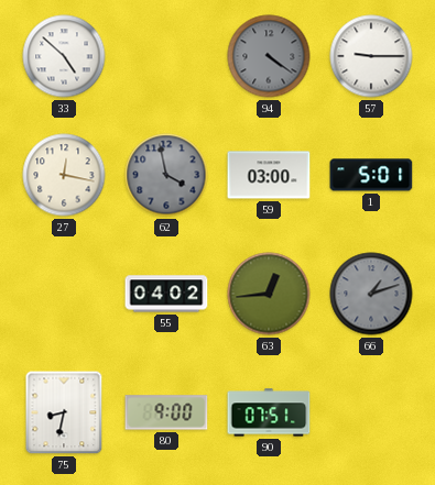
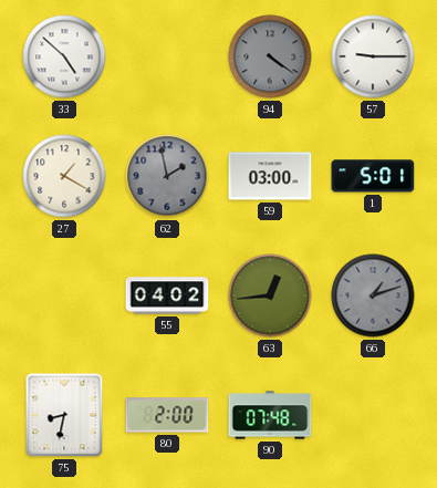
27: 12:17 -> 1:20
62: 3:58 -> 1:58
80: 9:00 -> 2:00
90: 07:51 -> 07:48
